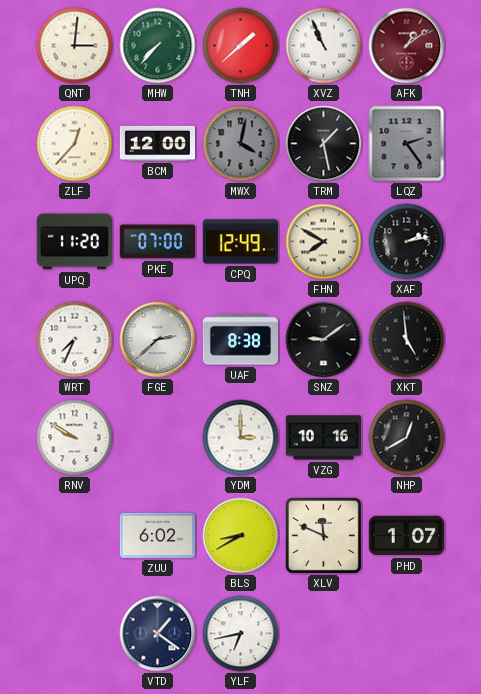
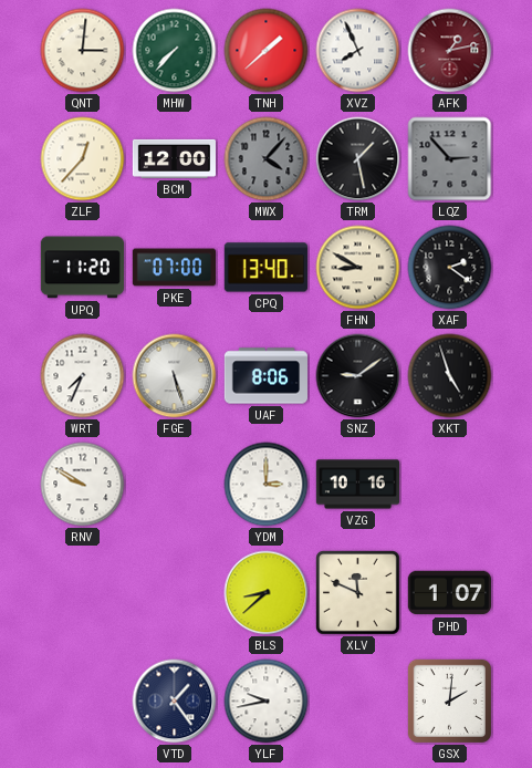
XVZ: 10:56 -> 7:56
AFK: 1:09 -> 1:13
MWX: 4:02 -> 4:07
LQZ: 2:24 -> 2:53
CPQ: 12:49 -> 13:40
FHN: 7:50 -> 8:50
XAF: 2:13 -> 2:21
FGE: 2:38 -> 5:27
UAF: 8:38 -> 8:06
XKT: 4:59 -> 4:57
NHP: 12:40 -> none
ZUU: 6:02 -> none
BLS: 8:40 -> 8:38
VTD: 1:21 -> 1:24
YLF: 6:43 -> 9:43
GSX: none -> 2:01
